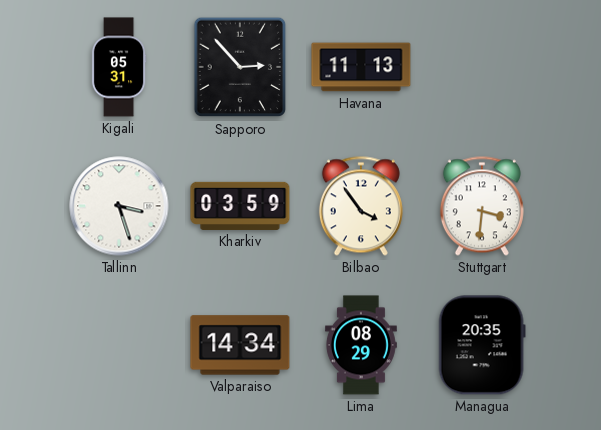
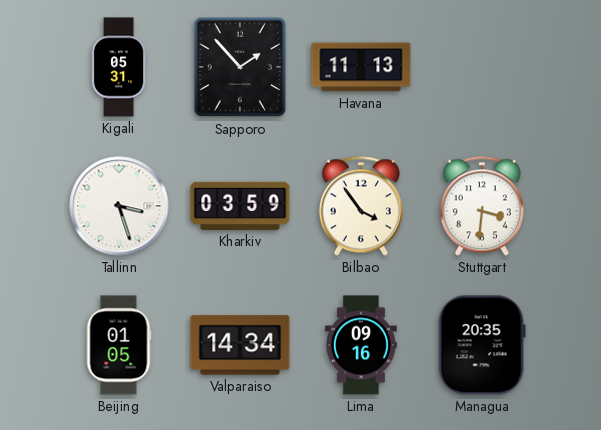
Sapporo: 2:53 -> 1:53
Beijing: none -> 01:05
Lima: 08:29 -> 09:16
